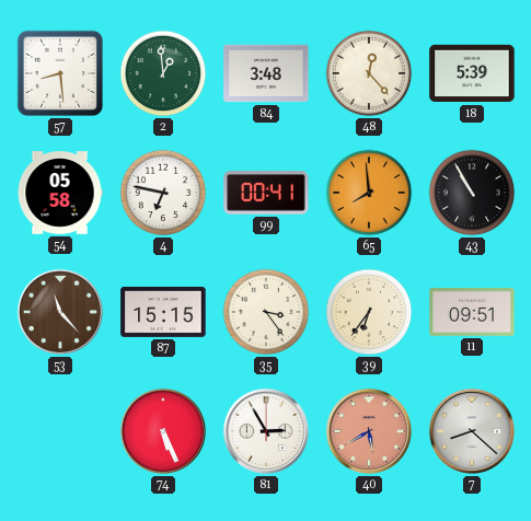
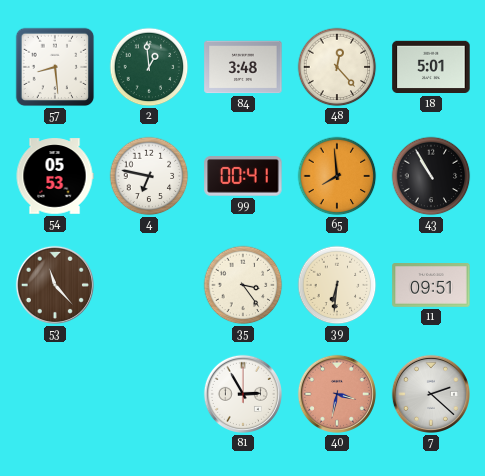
18: 5:39 -> 5:01
54: 05:58 -> 05:53
87: 15:15 -> none
39: 6:36 -> 6:31
74: 5:26 -> none
40: 5:40 -> 3:32
7: 8:22 -> 2:22
